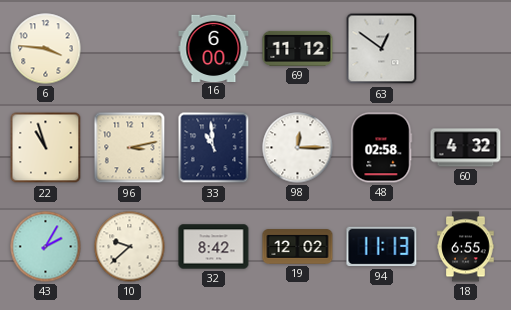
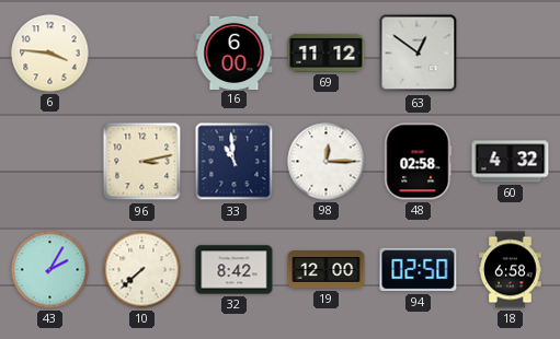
22: 10:57 -> none
10: 9:38 -> 7:38
19: 12:02 -> 12:00
94: 11:13 -> 02:50
18: 6:55 -> 6:58
